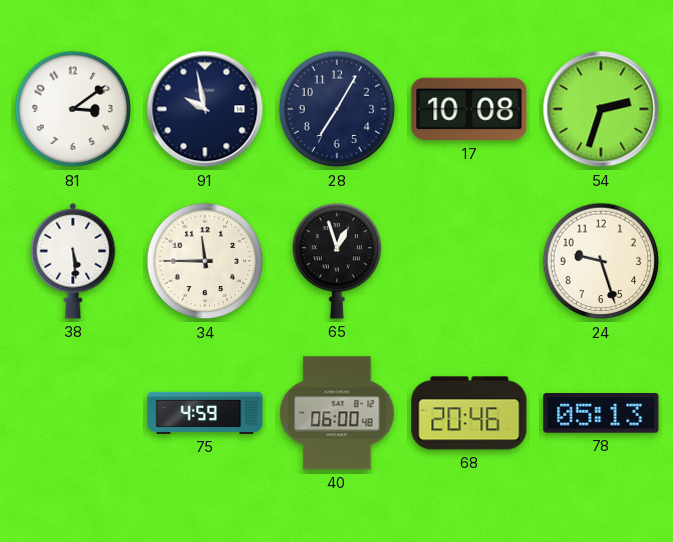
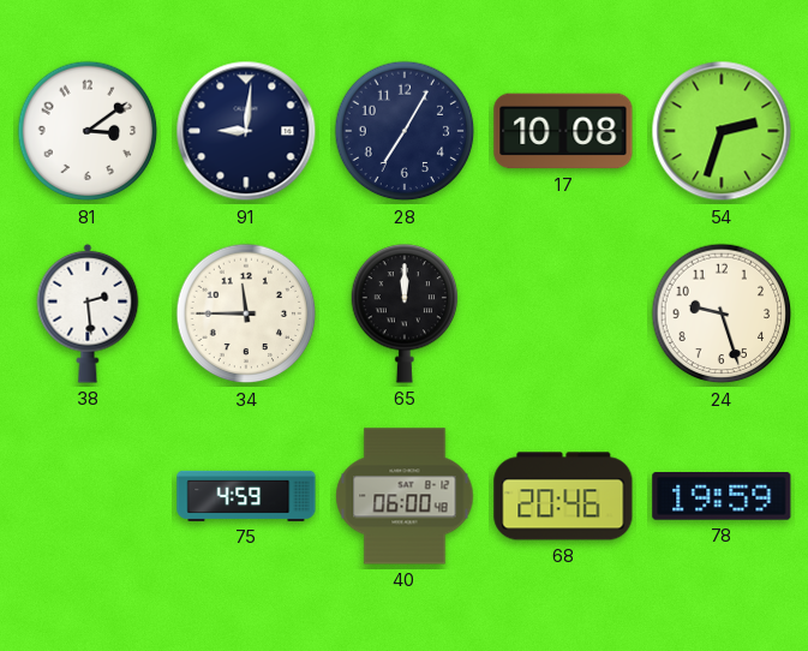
91: 9:58 -> 9:01
38: 5:29 -> 2:29
65: 12:57 -> 12:00
78: 05:13 -> 19:59
